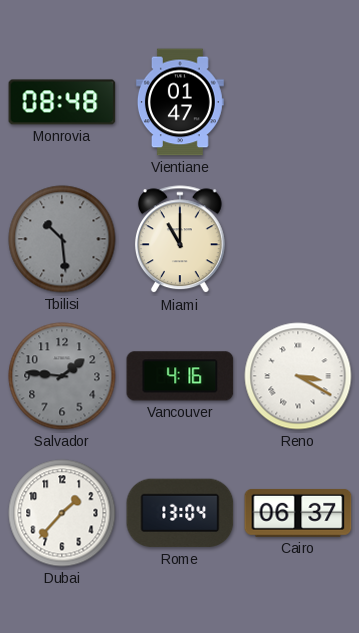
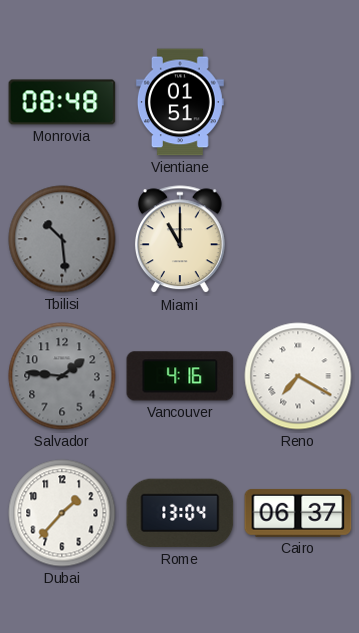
Vientiane: 01:47 -> 01:51
Reno: 3:20 -> 7:20
